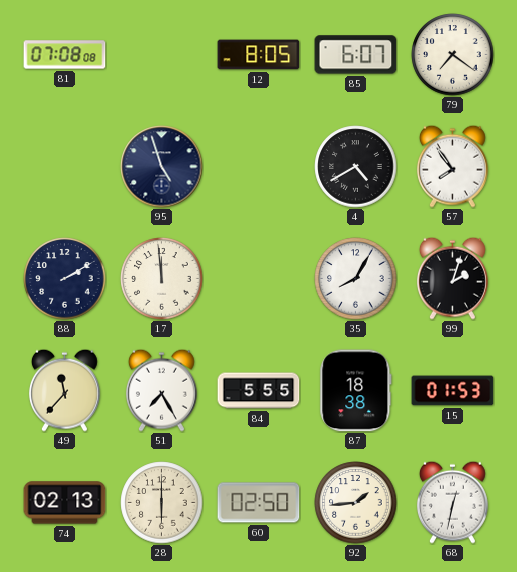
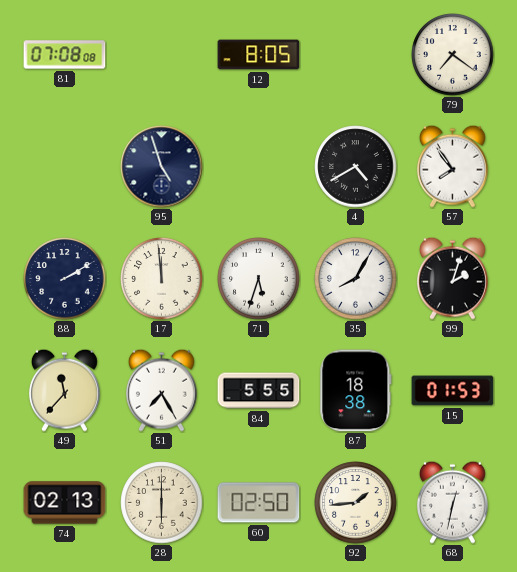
85: 6:07 -> none
71: none -> 5:33
